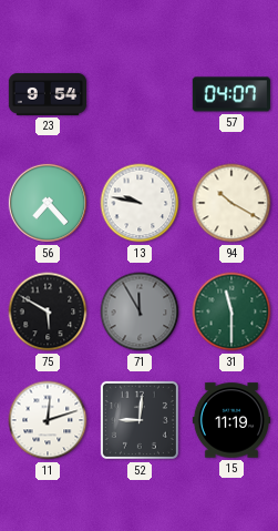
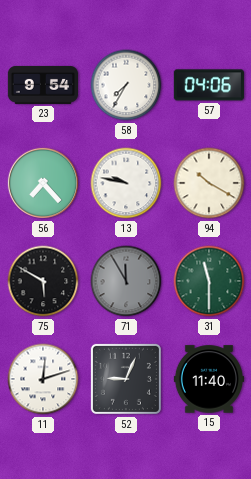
58: none -> 7:35
57: 04:07 -> 04:06
52: 9:01 -> 9:04
15: 11:19 -> 11:40
